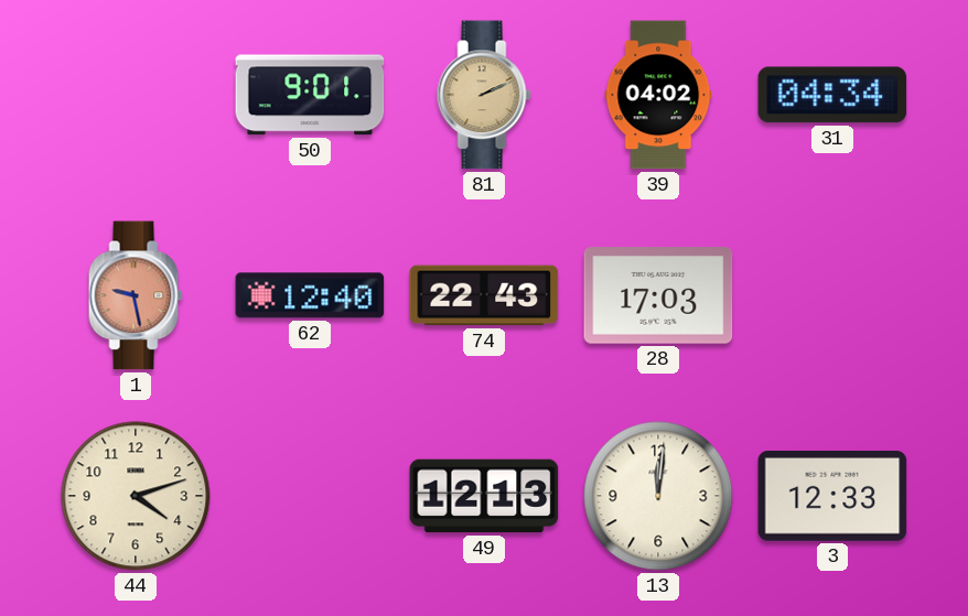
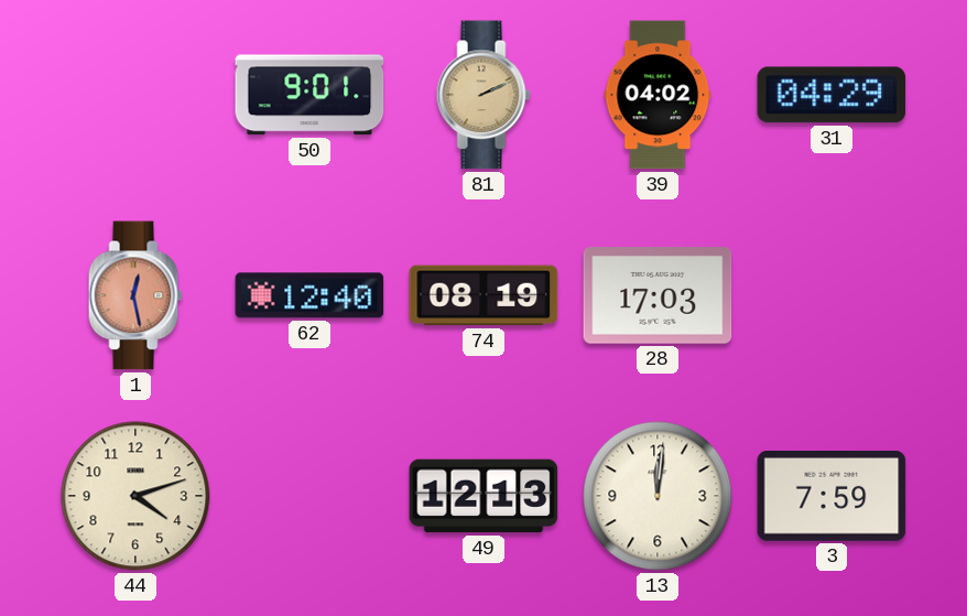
31: 04:34 -> 04:29
1: 9:28 -> 12:28
74: 22:43 -> 08:19
3: 12:33 -> 7:59
